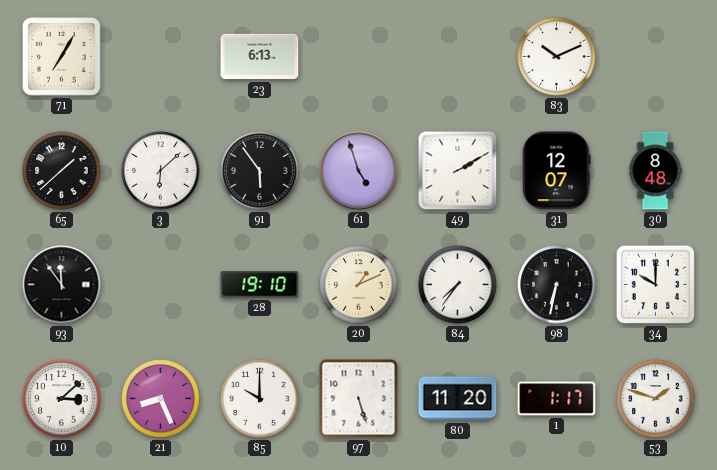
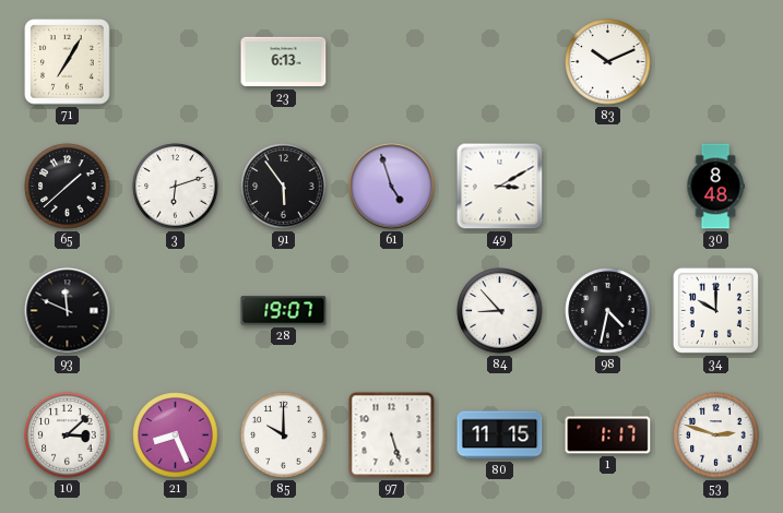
3: 6:08 -> 6:12
49: 2:10 -> 3:10
31: 12:07 -> none
93: 11:54 -> 11:49
28: 19:10 -> 19:07
20: 1:11 -> none
84: 7:36 -> 8:53
98: 6:32 -> 4:32
80: 11:20 -> 11:15
53: 1:48 -> 2:48
